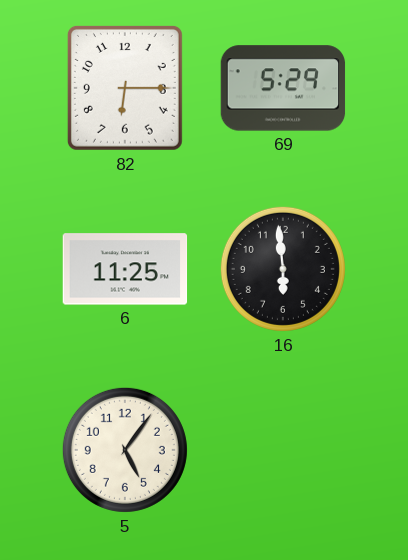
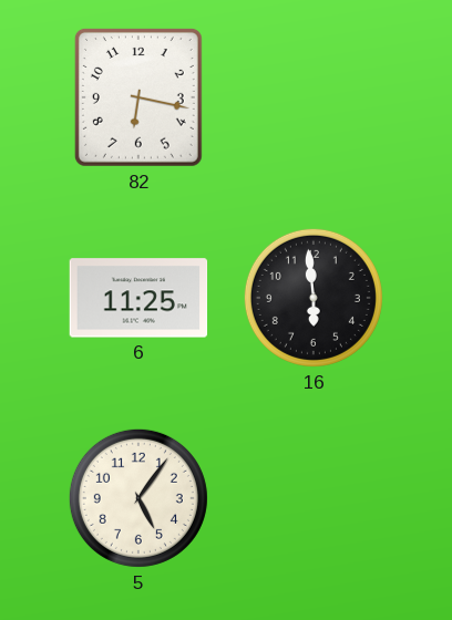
82: 6:15 -> 6:17
69: 5:29 -> none
